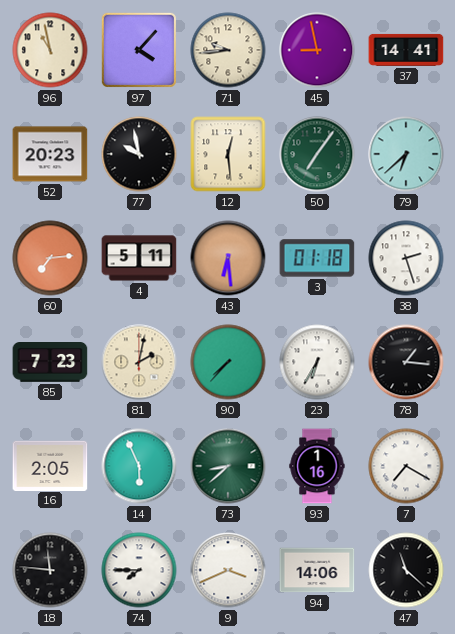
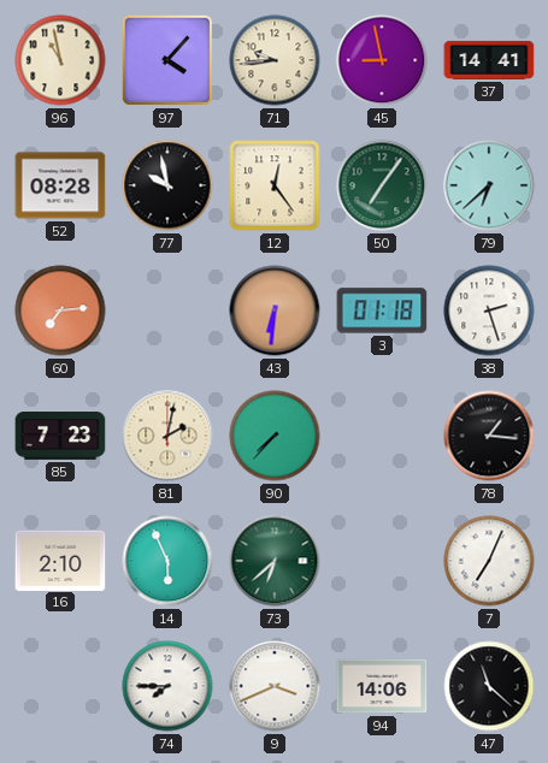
52: 20:23 -> 08:28
12: 12:29 -> 12:24
4: 5:11 -> none
43: 6:29 -> 6:31
23: 6:35 -> none
16: 2:05 -> 2:10
73: 8:38 -> 6:38
93: 1:16 -> none
7: 7:20 -> 7:04
18: 11:46 -> none
